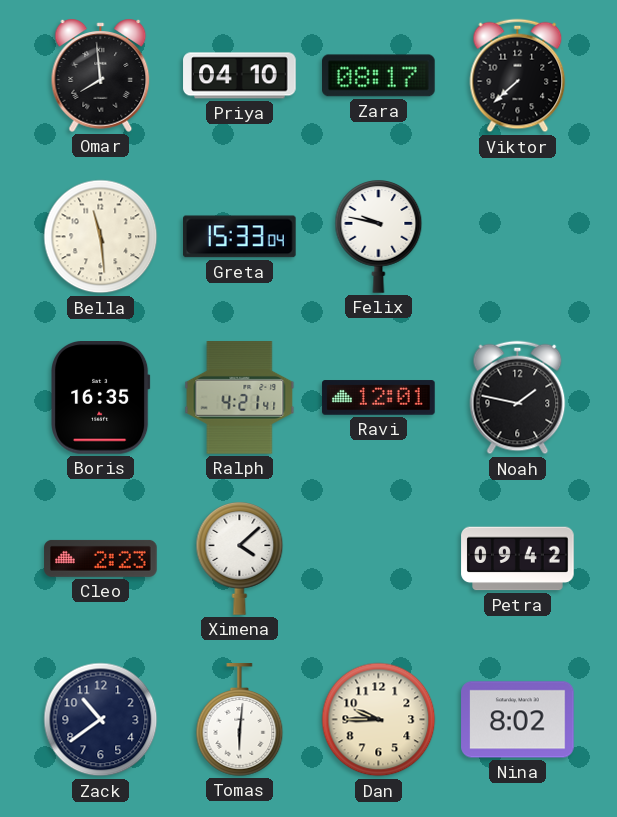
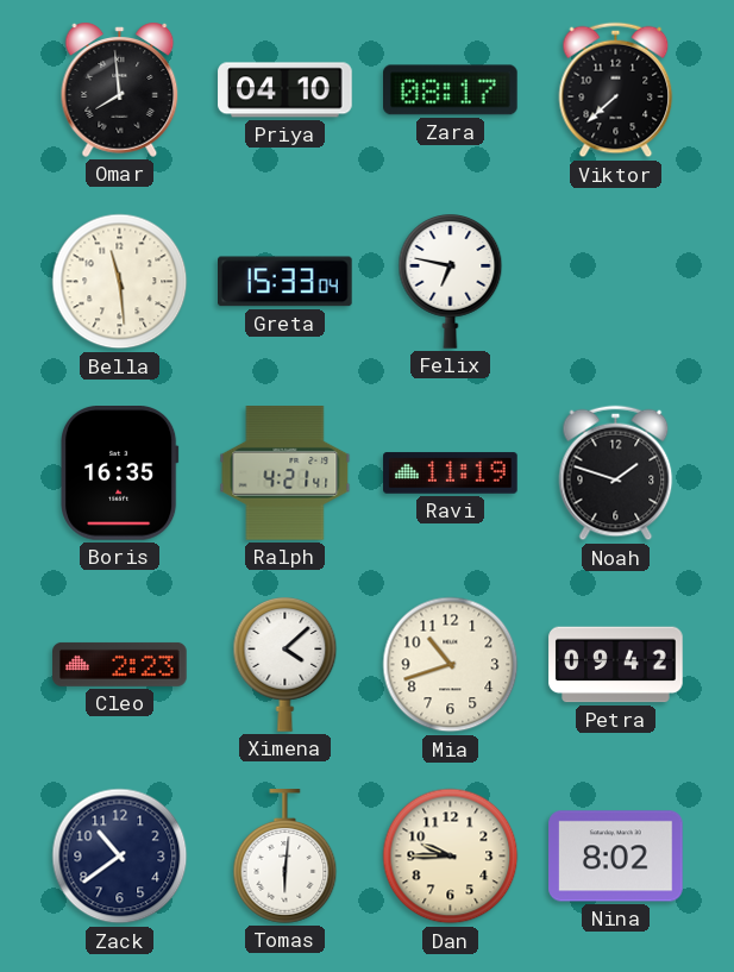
Felix: 9:47 -> 6:47
Ravi: 12:01 -> 11:19
Noah: 1:47 -> 1:48
Mia: none -> 10:42
